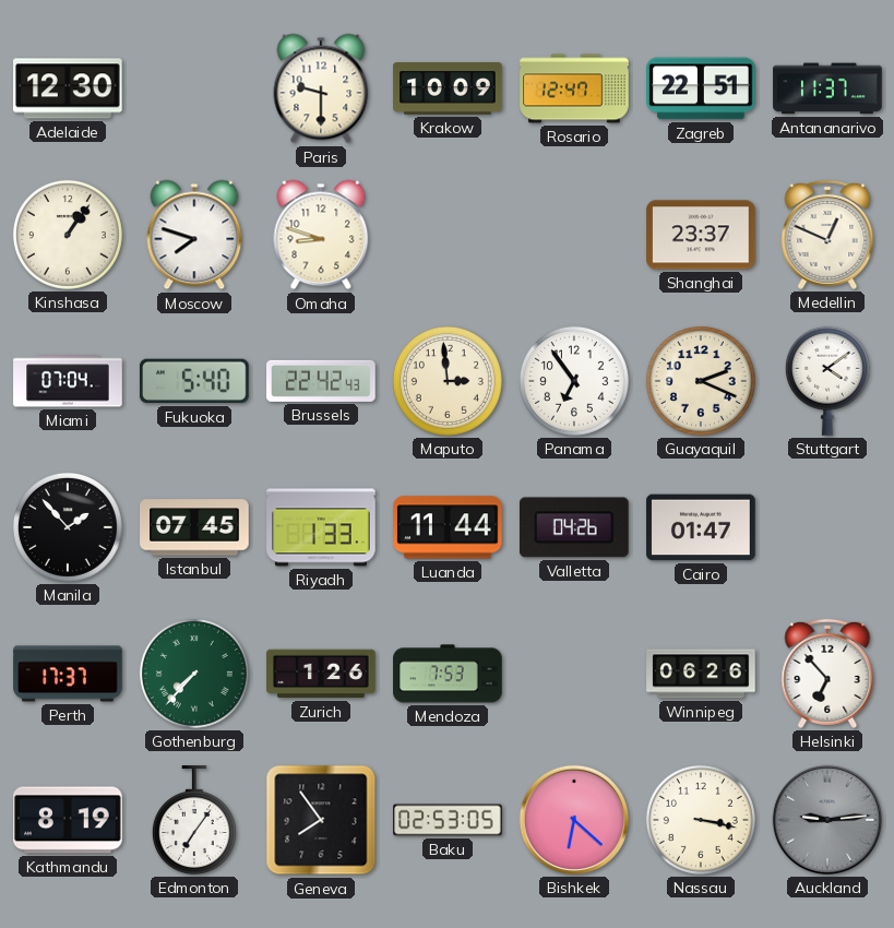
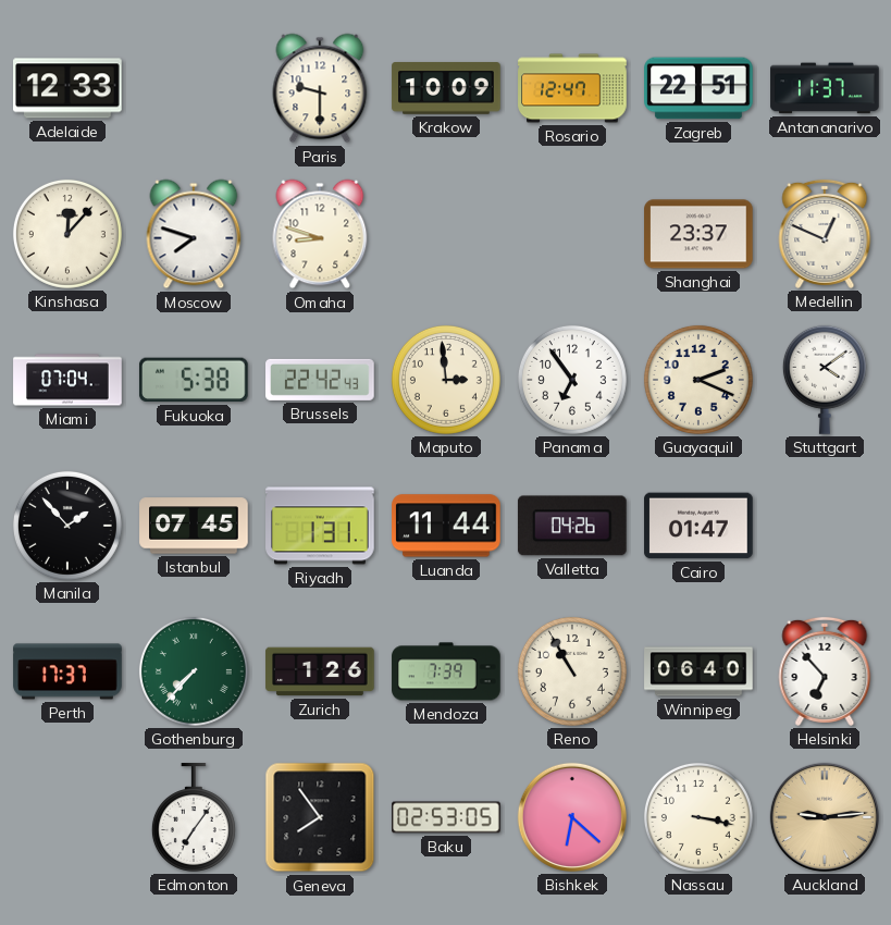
Adelaide: 12:30 -> 12:33
Kinshasa: 1:06 -> 12:07
Fukuoka: 5:40 -> 5:38
Riyadh: 1:33 -> 1:31
Mendoza: 7:53 -> 7:39
Reno: none -> 10:55
Winnipeg: 06:26 -> 06:40
Kathmandu: 8:19 -> none
Auckland dial: grey -> champagne
